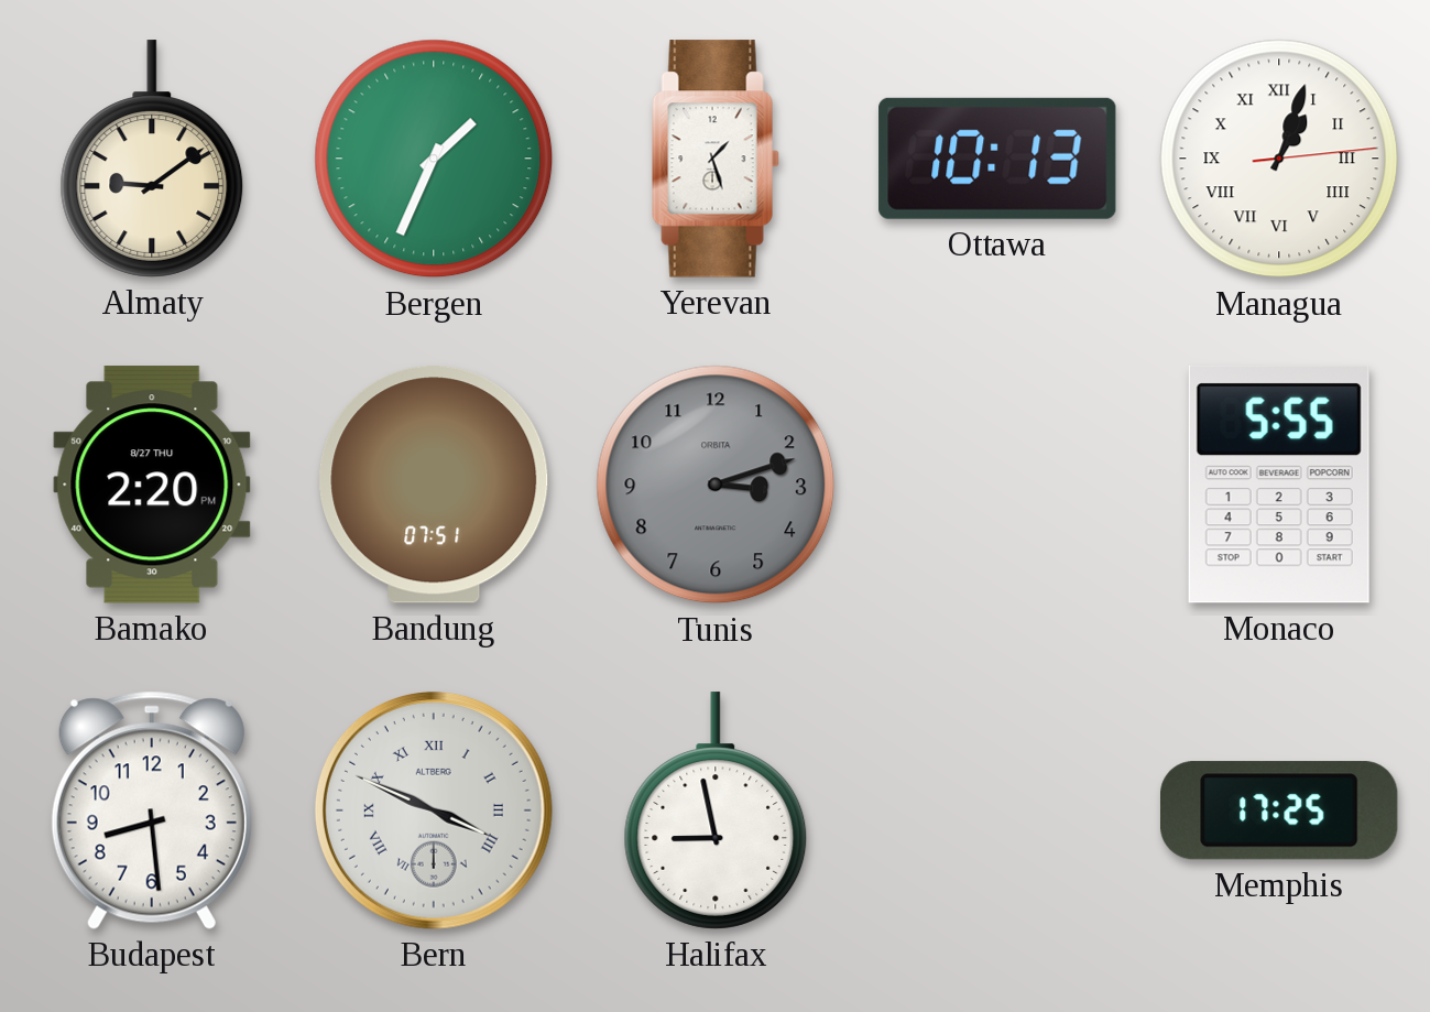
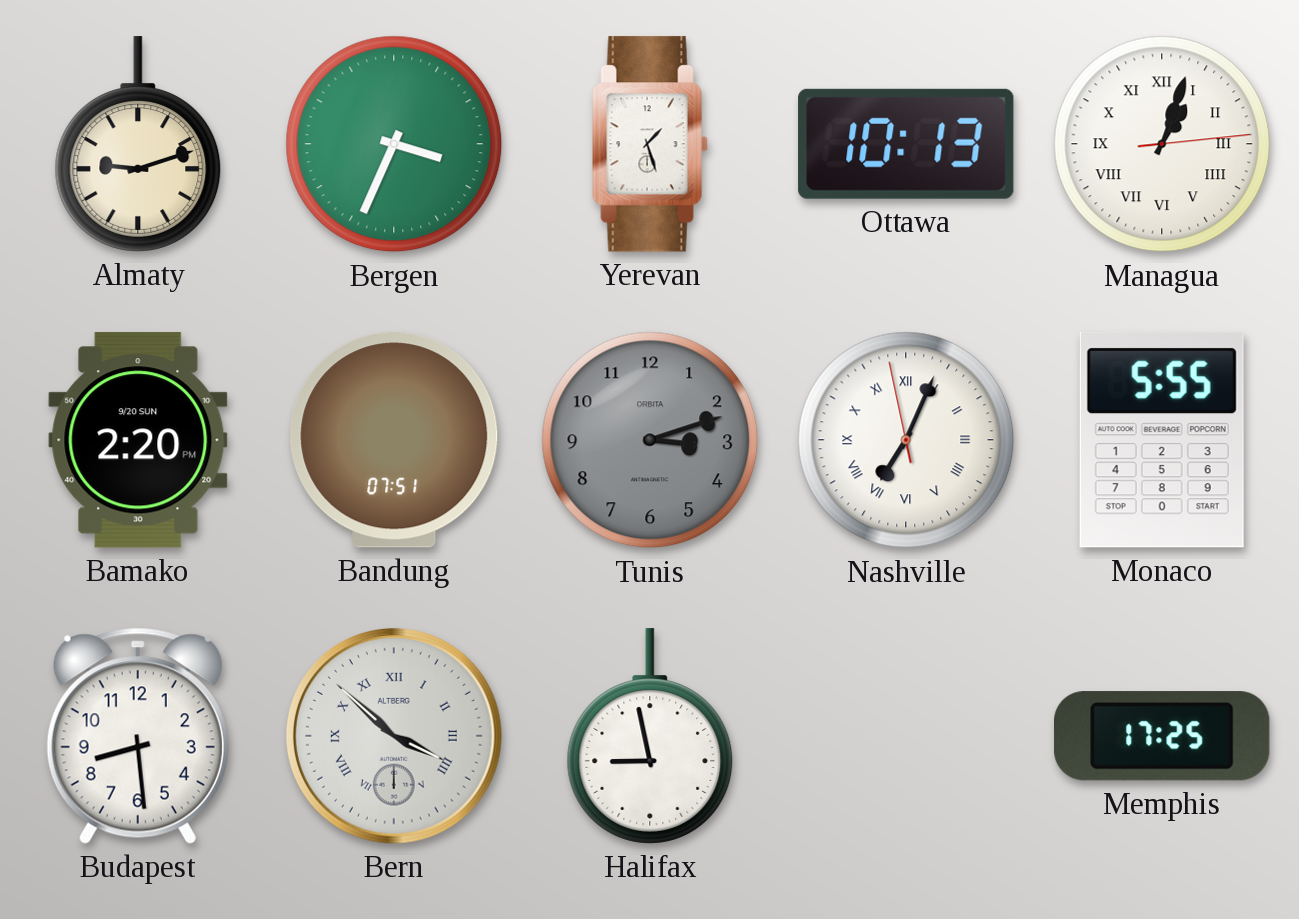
Almaty: 9:09 -> 9:12
Bergen: 1:34 -> 3:34
Bamako date: 8/27 THU -> 9/20 SUN
Nashville: none -> 7:03
Bern: 3:49 -> 3:52
